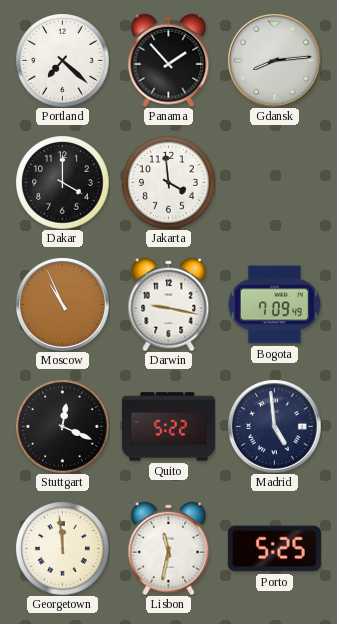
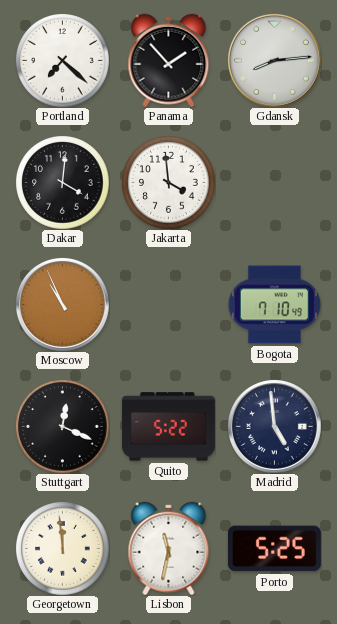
Dakar: 4:00 -> 4:01
Darwin: 9:17 -> none
Bogota: 7:09 -> 7:10
